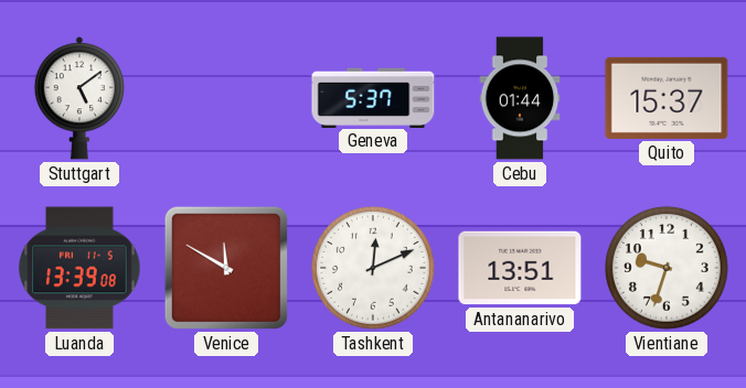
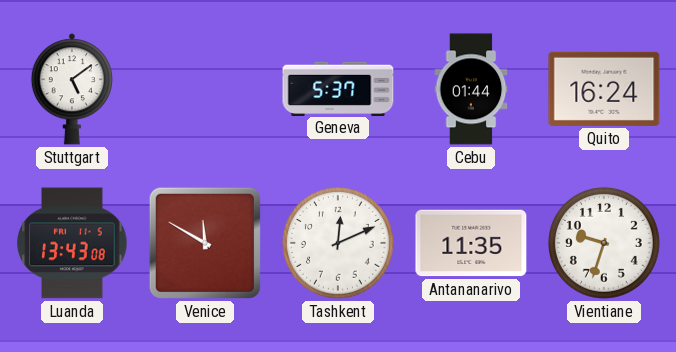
Quito: 15:37 -> 16:24
Luanda: 13:39 -> 13:43
Antananarivo: 13:51 -> 11:35
